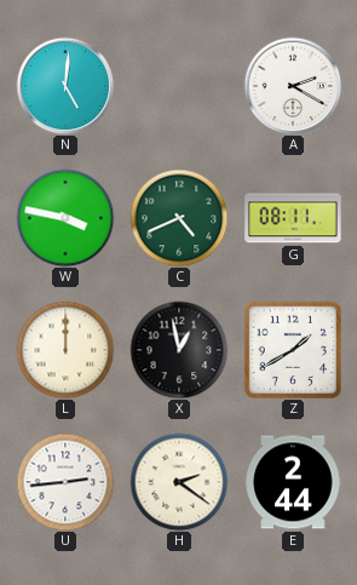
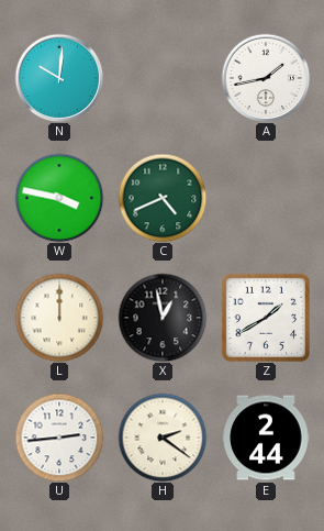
N: 5:01 -> 10:01
A: 2:20 -> 1:43
G: 08:11 -> none
